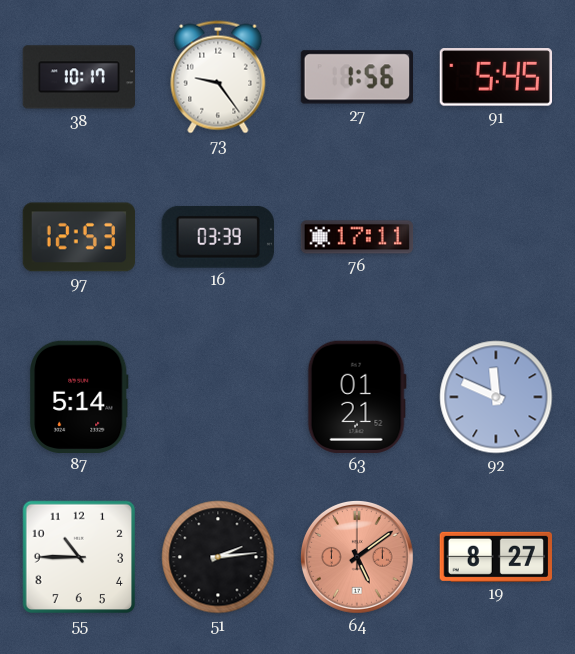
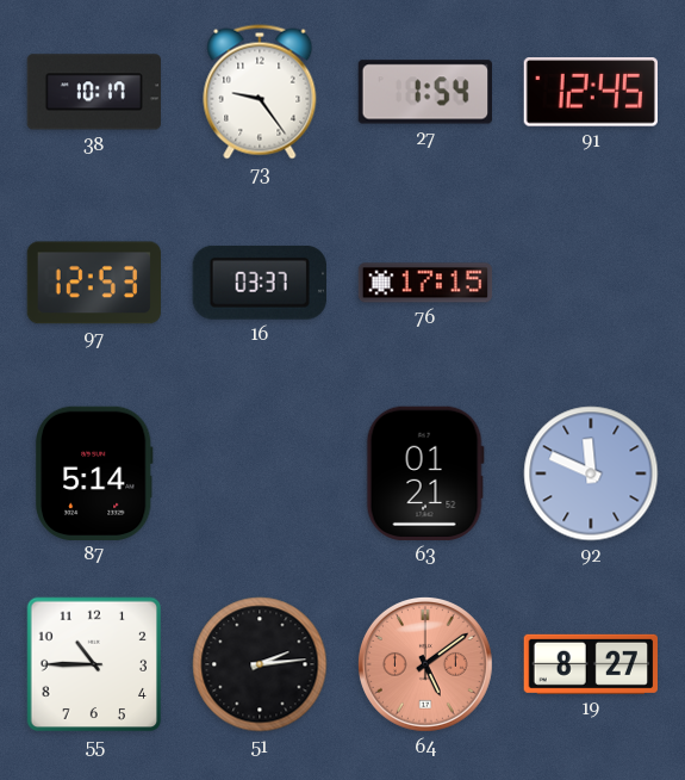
27: 1:56 -> 1:54
91: 5:45 -> 12:45
16: 03:39 -> 03:37
76: 17:11 -> 17:15
